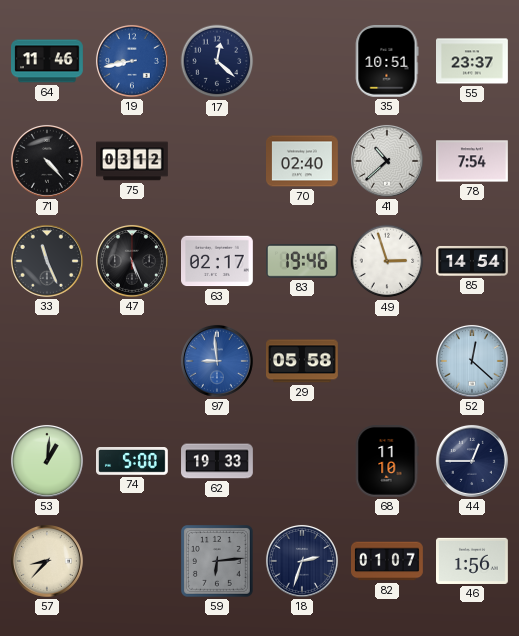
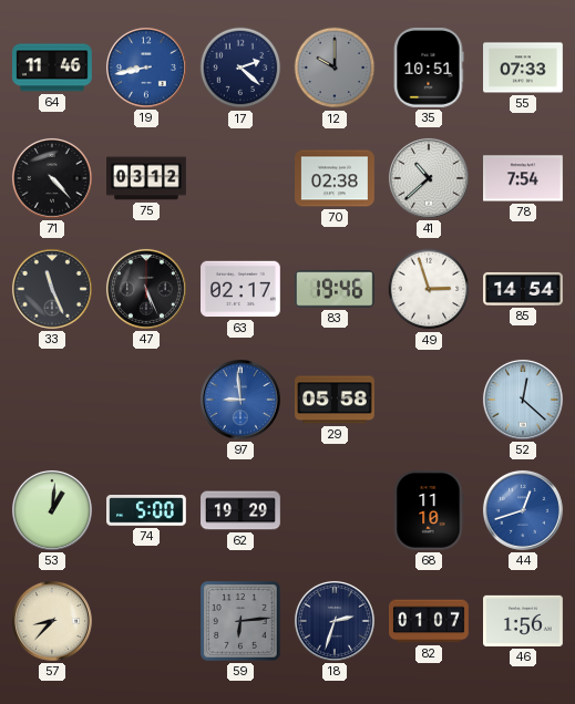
17: 12:22 -> 2:22
12: none -> 10:00
55: 23:37 -> 07:33
70: 02:40 -> 02:38
62: 19:33 -> 19:29
44: 12:45 -> 12:42
44 dial: navy -> blue
